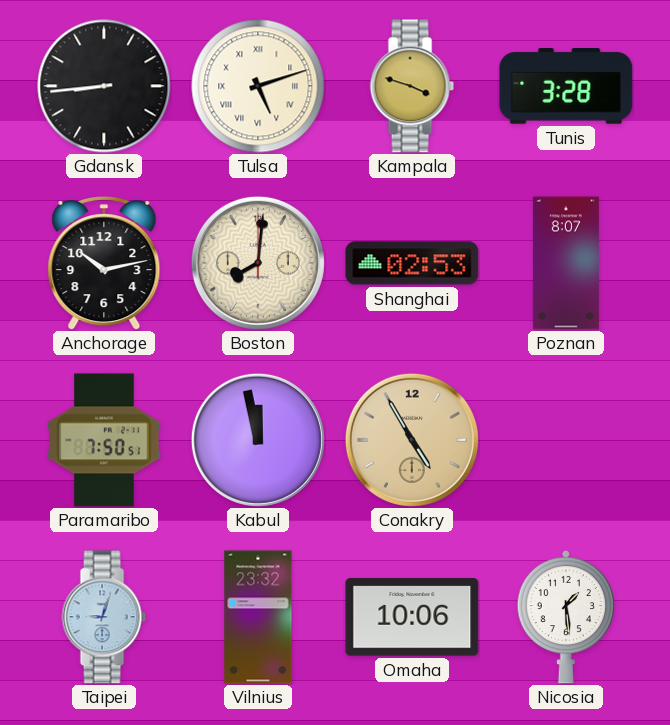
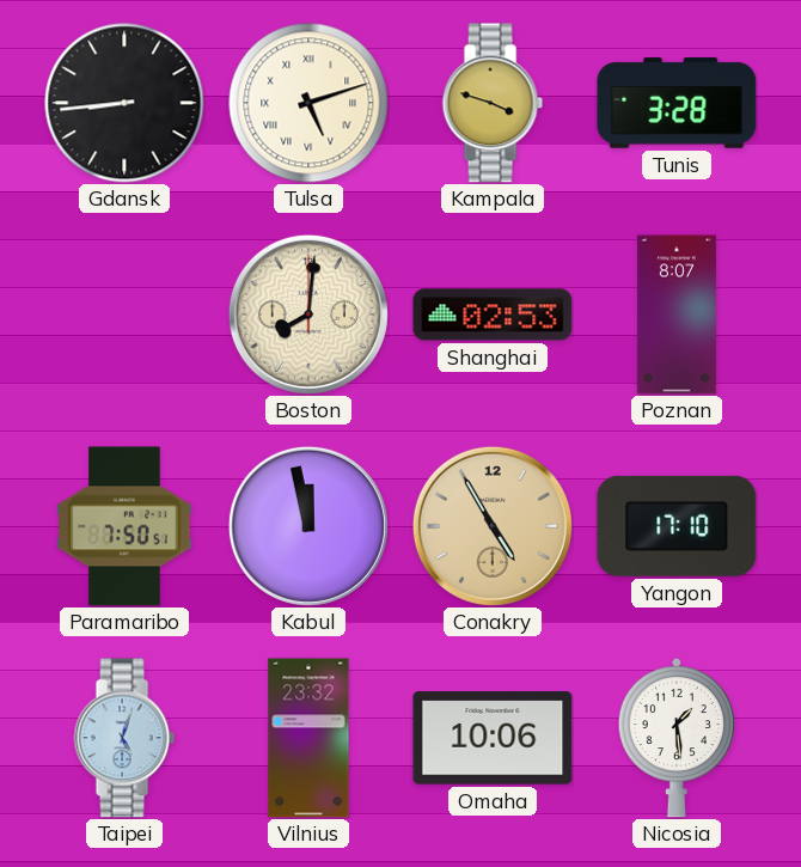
Anchorage: 10:13 -> none
Yangon: none -> 17:10
Taipei: 9:03 -> 5:03
